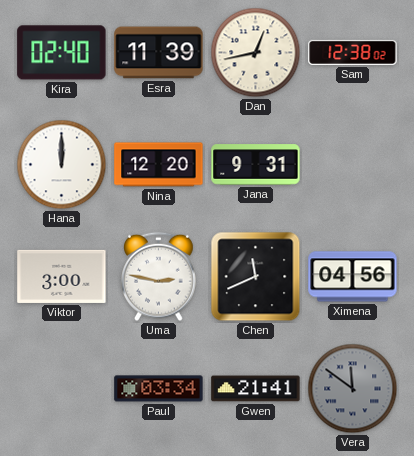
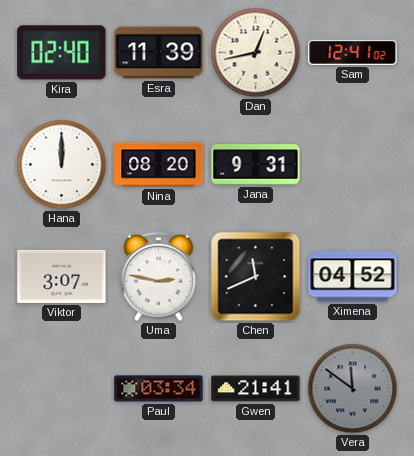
Sam: 12:38 -> 12:41
Nina: 12:20 -> 08:20
Viktor: 3:00 -> 3:07
Ximena: 04:56 -> 04:52
